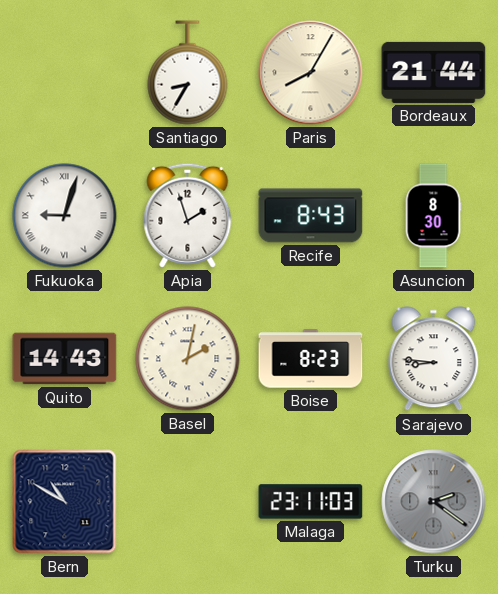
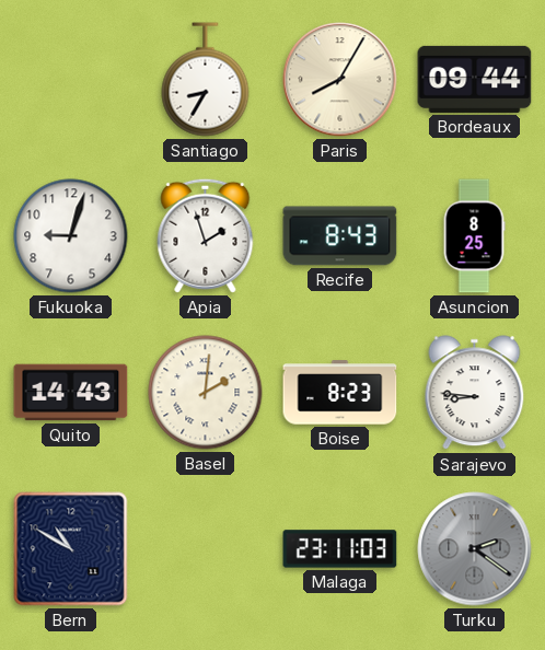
Bordeaux: 21:44 -> 09:44
Fukuoka numerals: Roman -> Arabic
Asuncion: 8:30 -> 8:25
Basel: 2:02 -> 2:01
